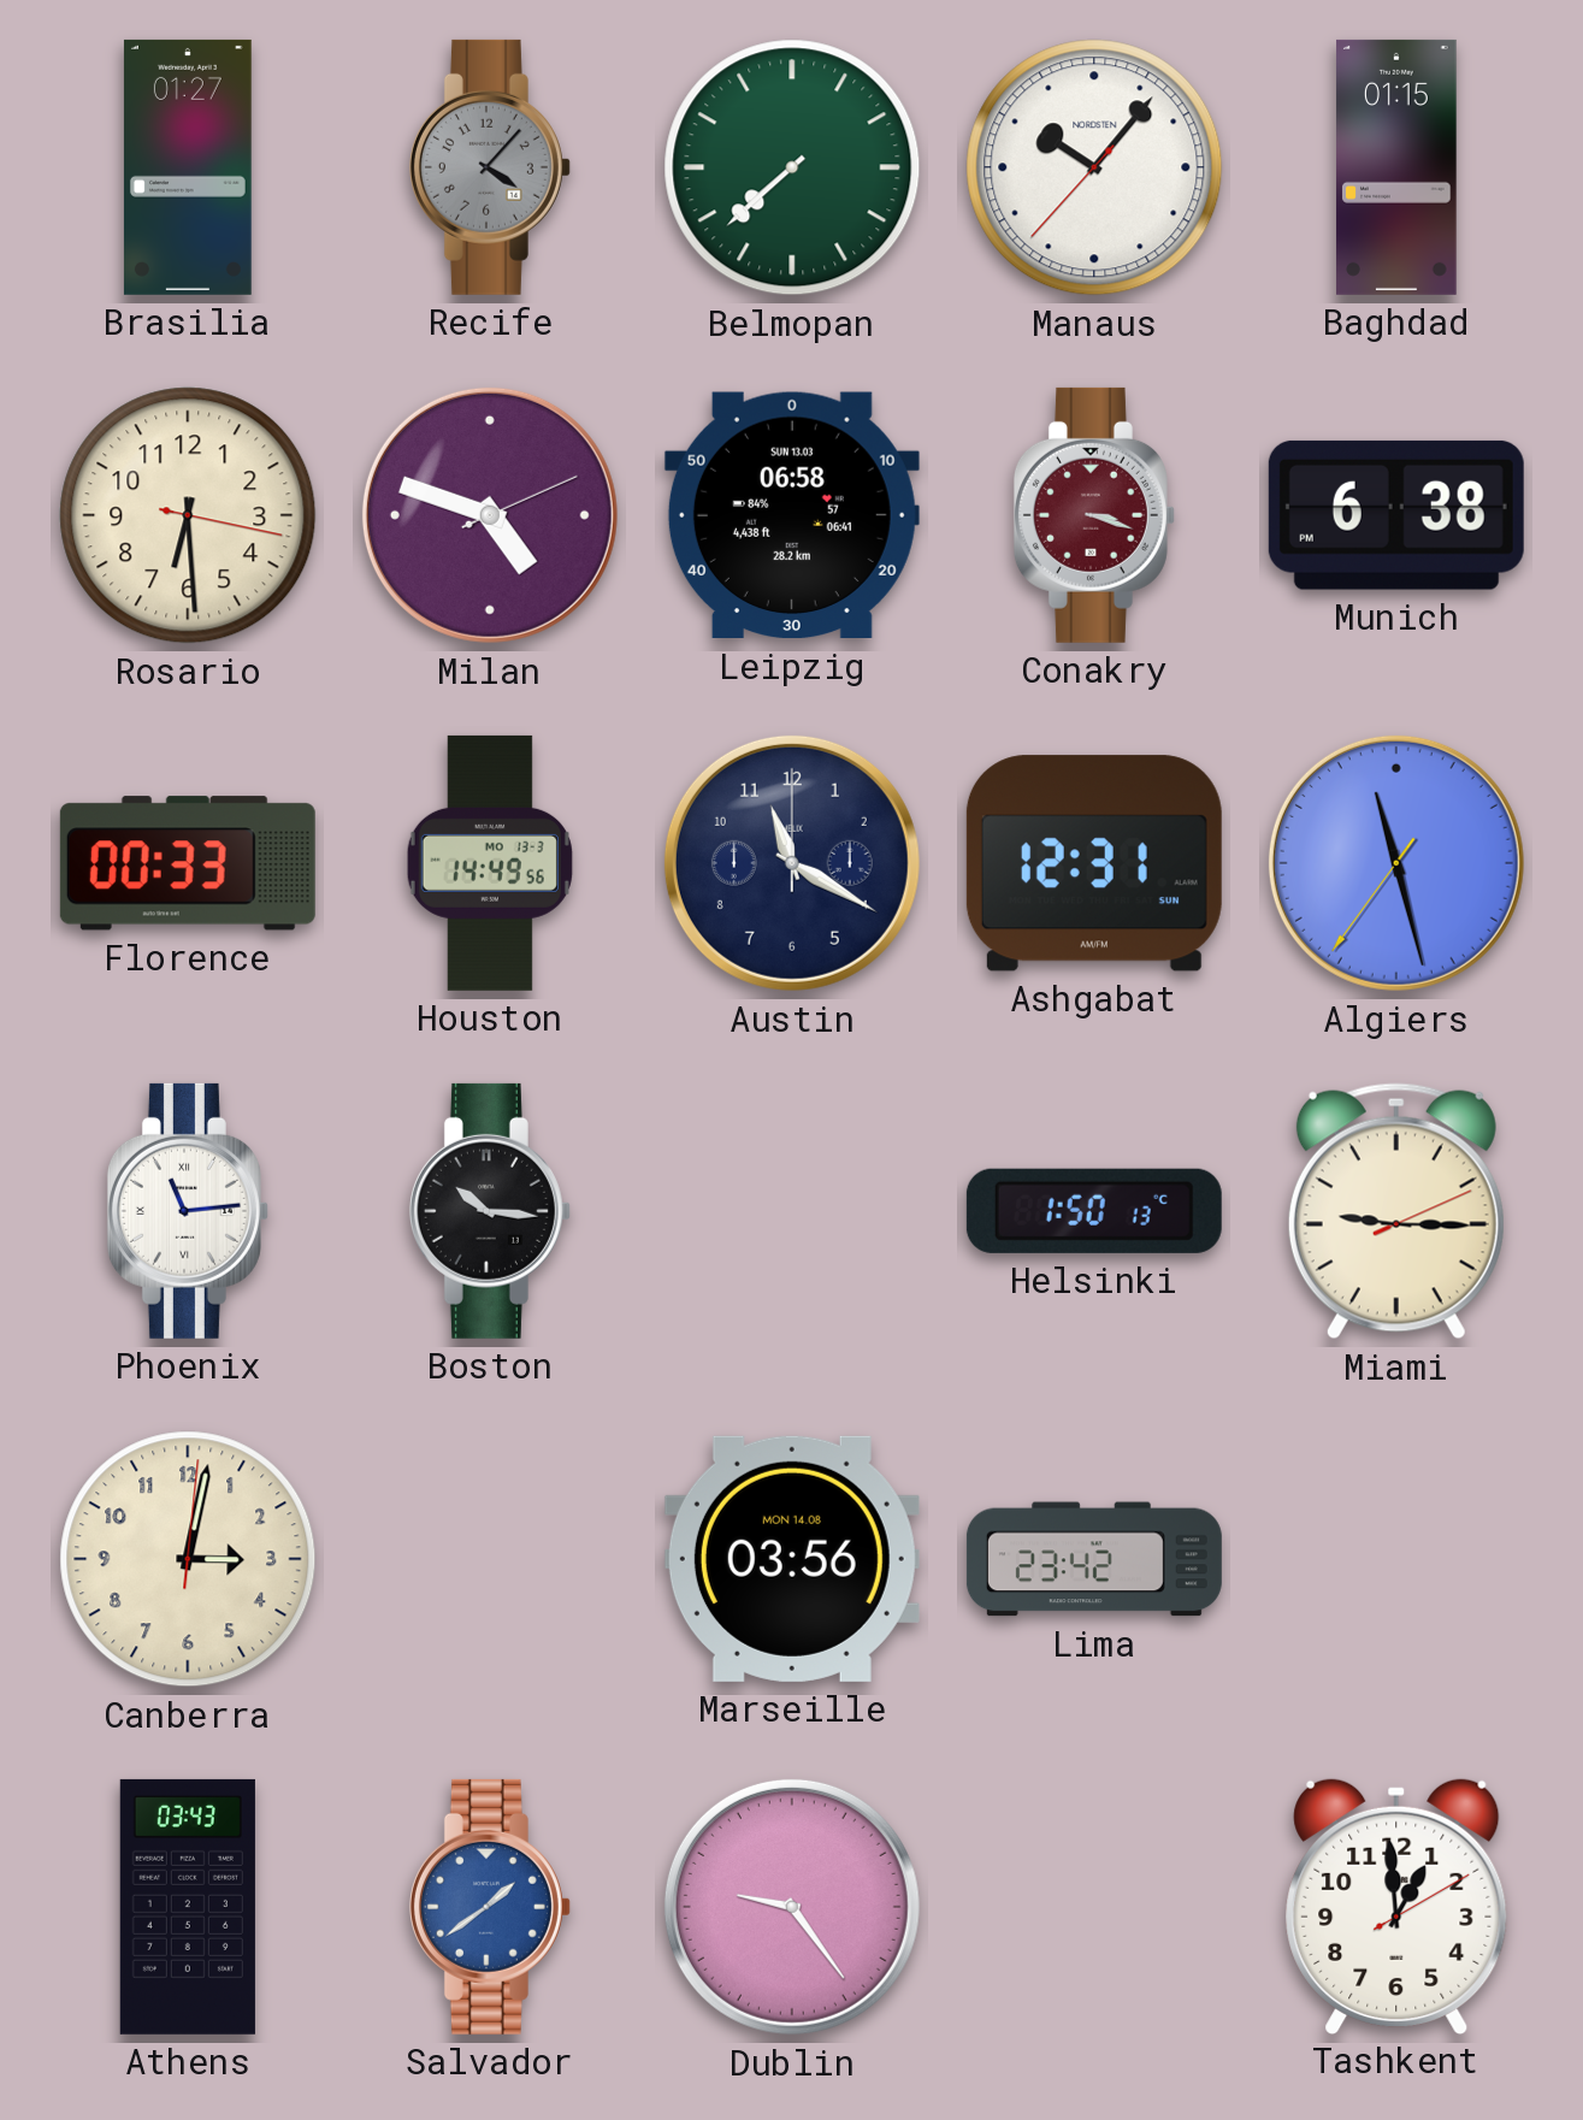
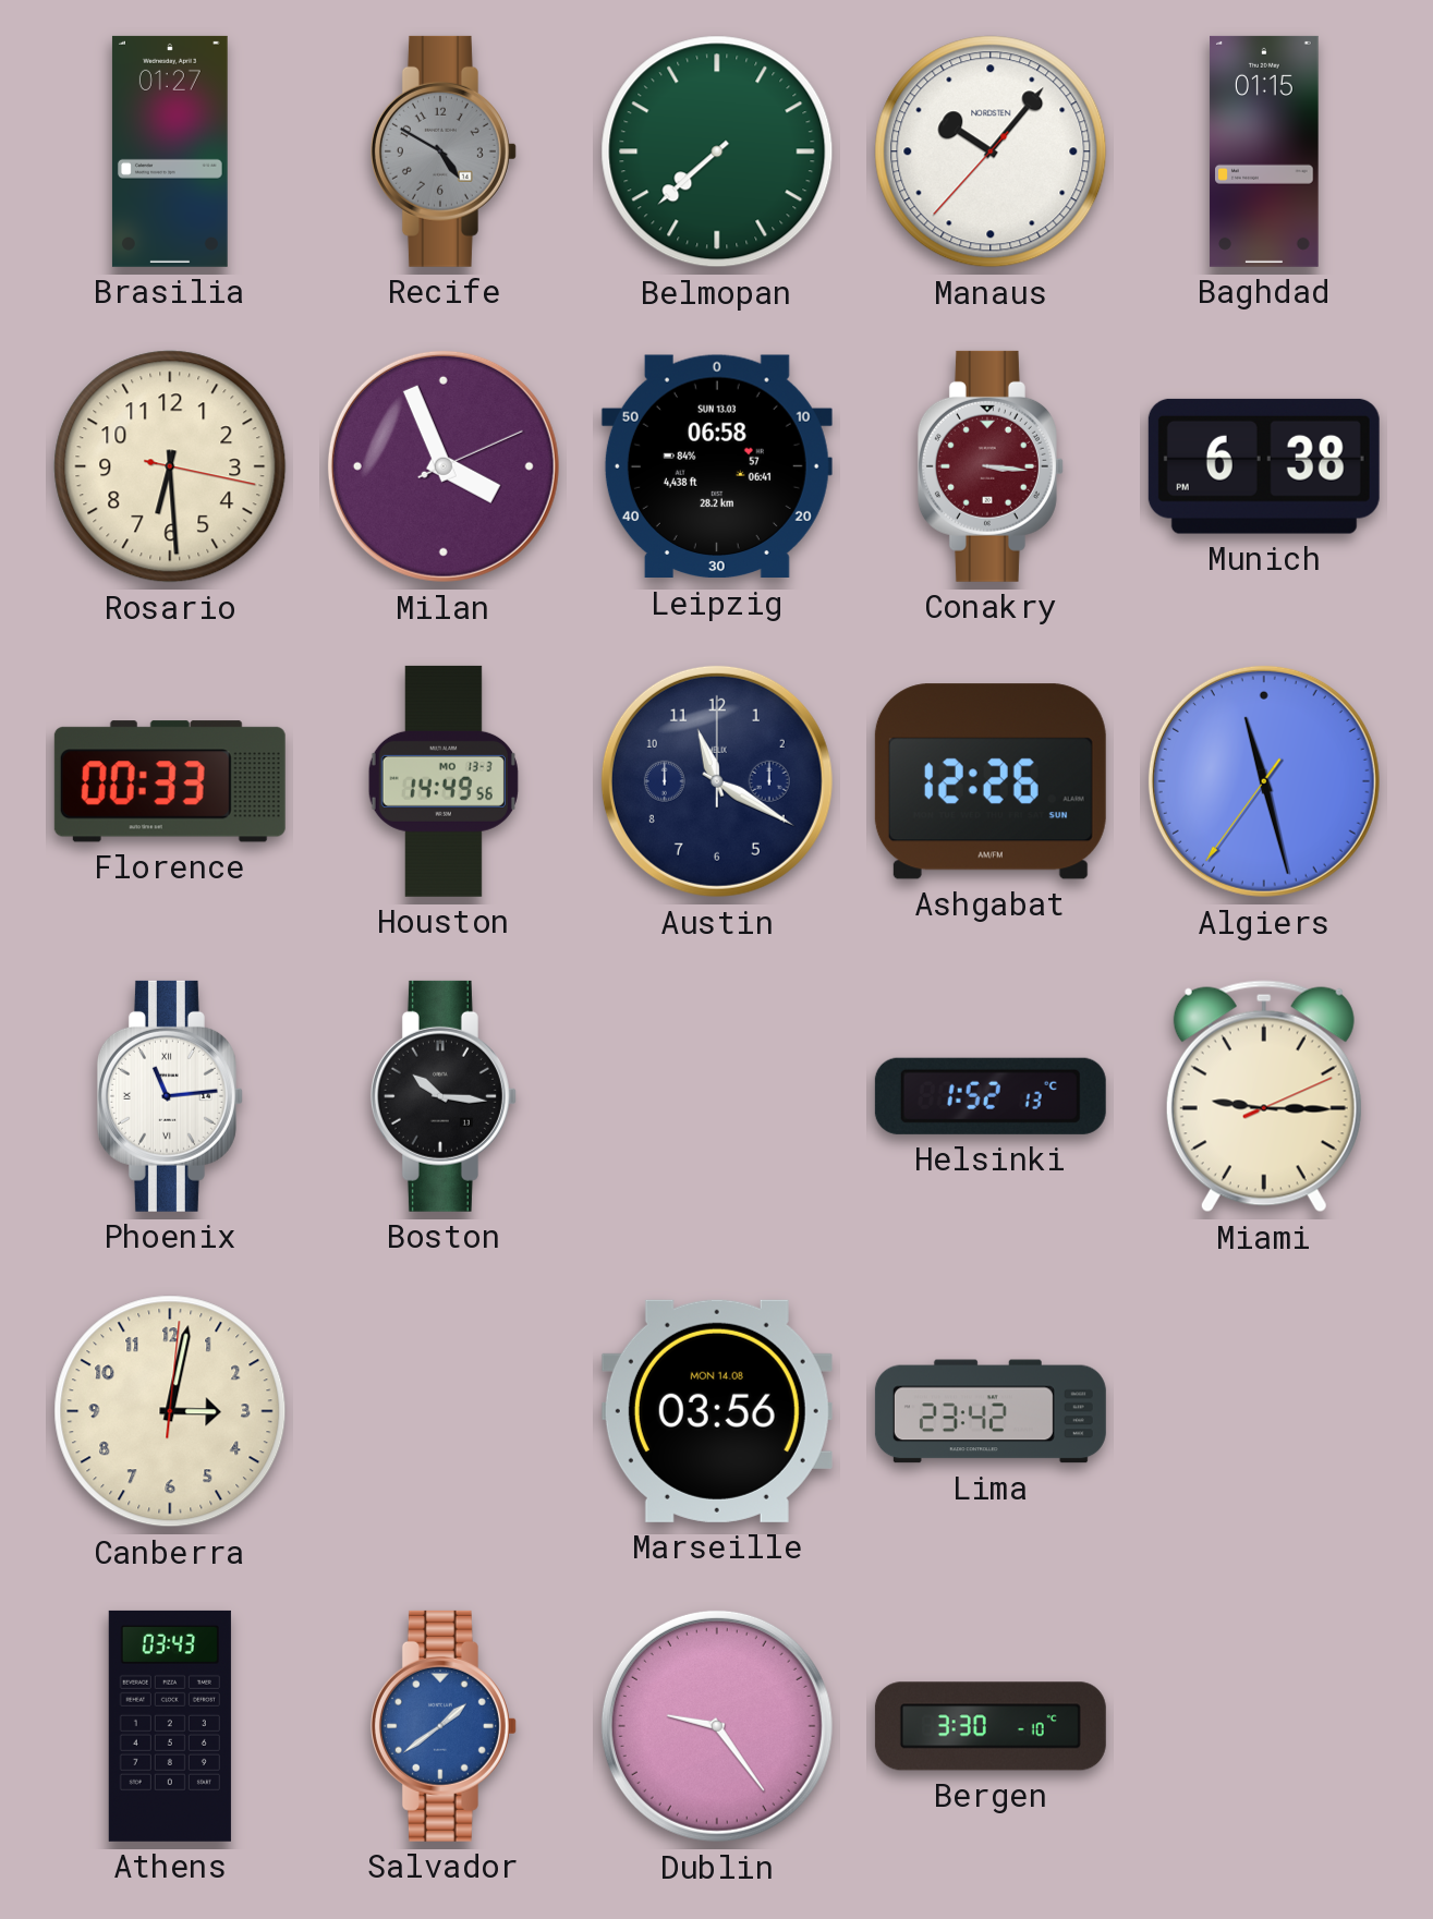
Recife: 4:07 -> 4:50
Milan: 4:48 -> 3:56
Conakry: 3:18 -> 3:16
Ashgabat: 12:31 -> 12:26
Helsinki: 1:50 -> 1:52
Bergen: none -> 3:30
Tashkent: 12:59 -> none
